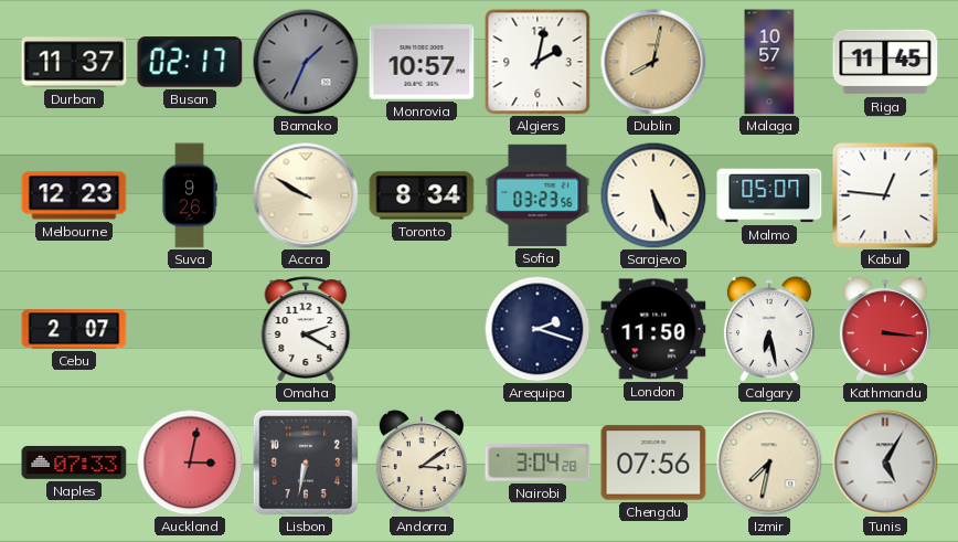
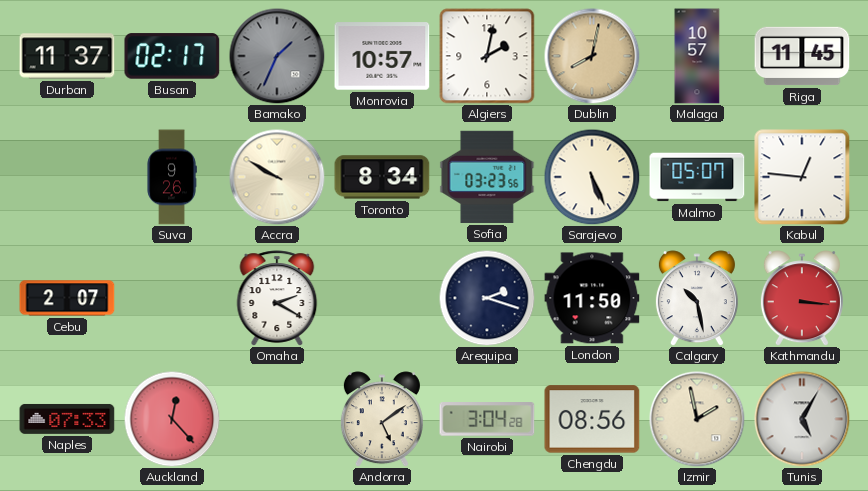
Melbourne: 12:23 -> none
Calgary: 6:28 -> 10:28
Auckland: 3:02 -> 12:23
Lisbon: 6:32 -> none
Andorra: 3:09 -> 5:09
Chengdu: 07:56 -> 08:56
Izmir: 7:32 -> 1:58
